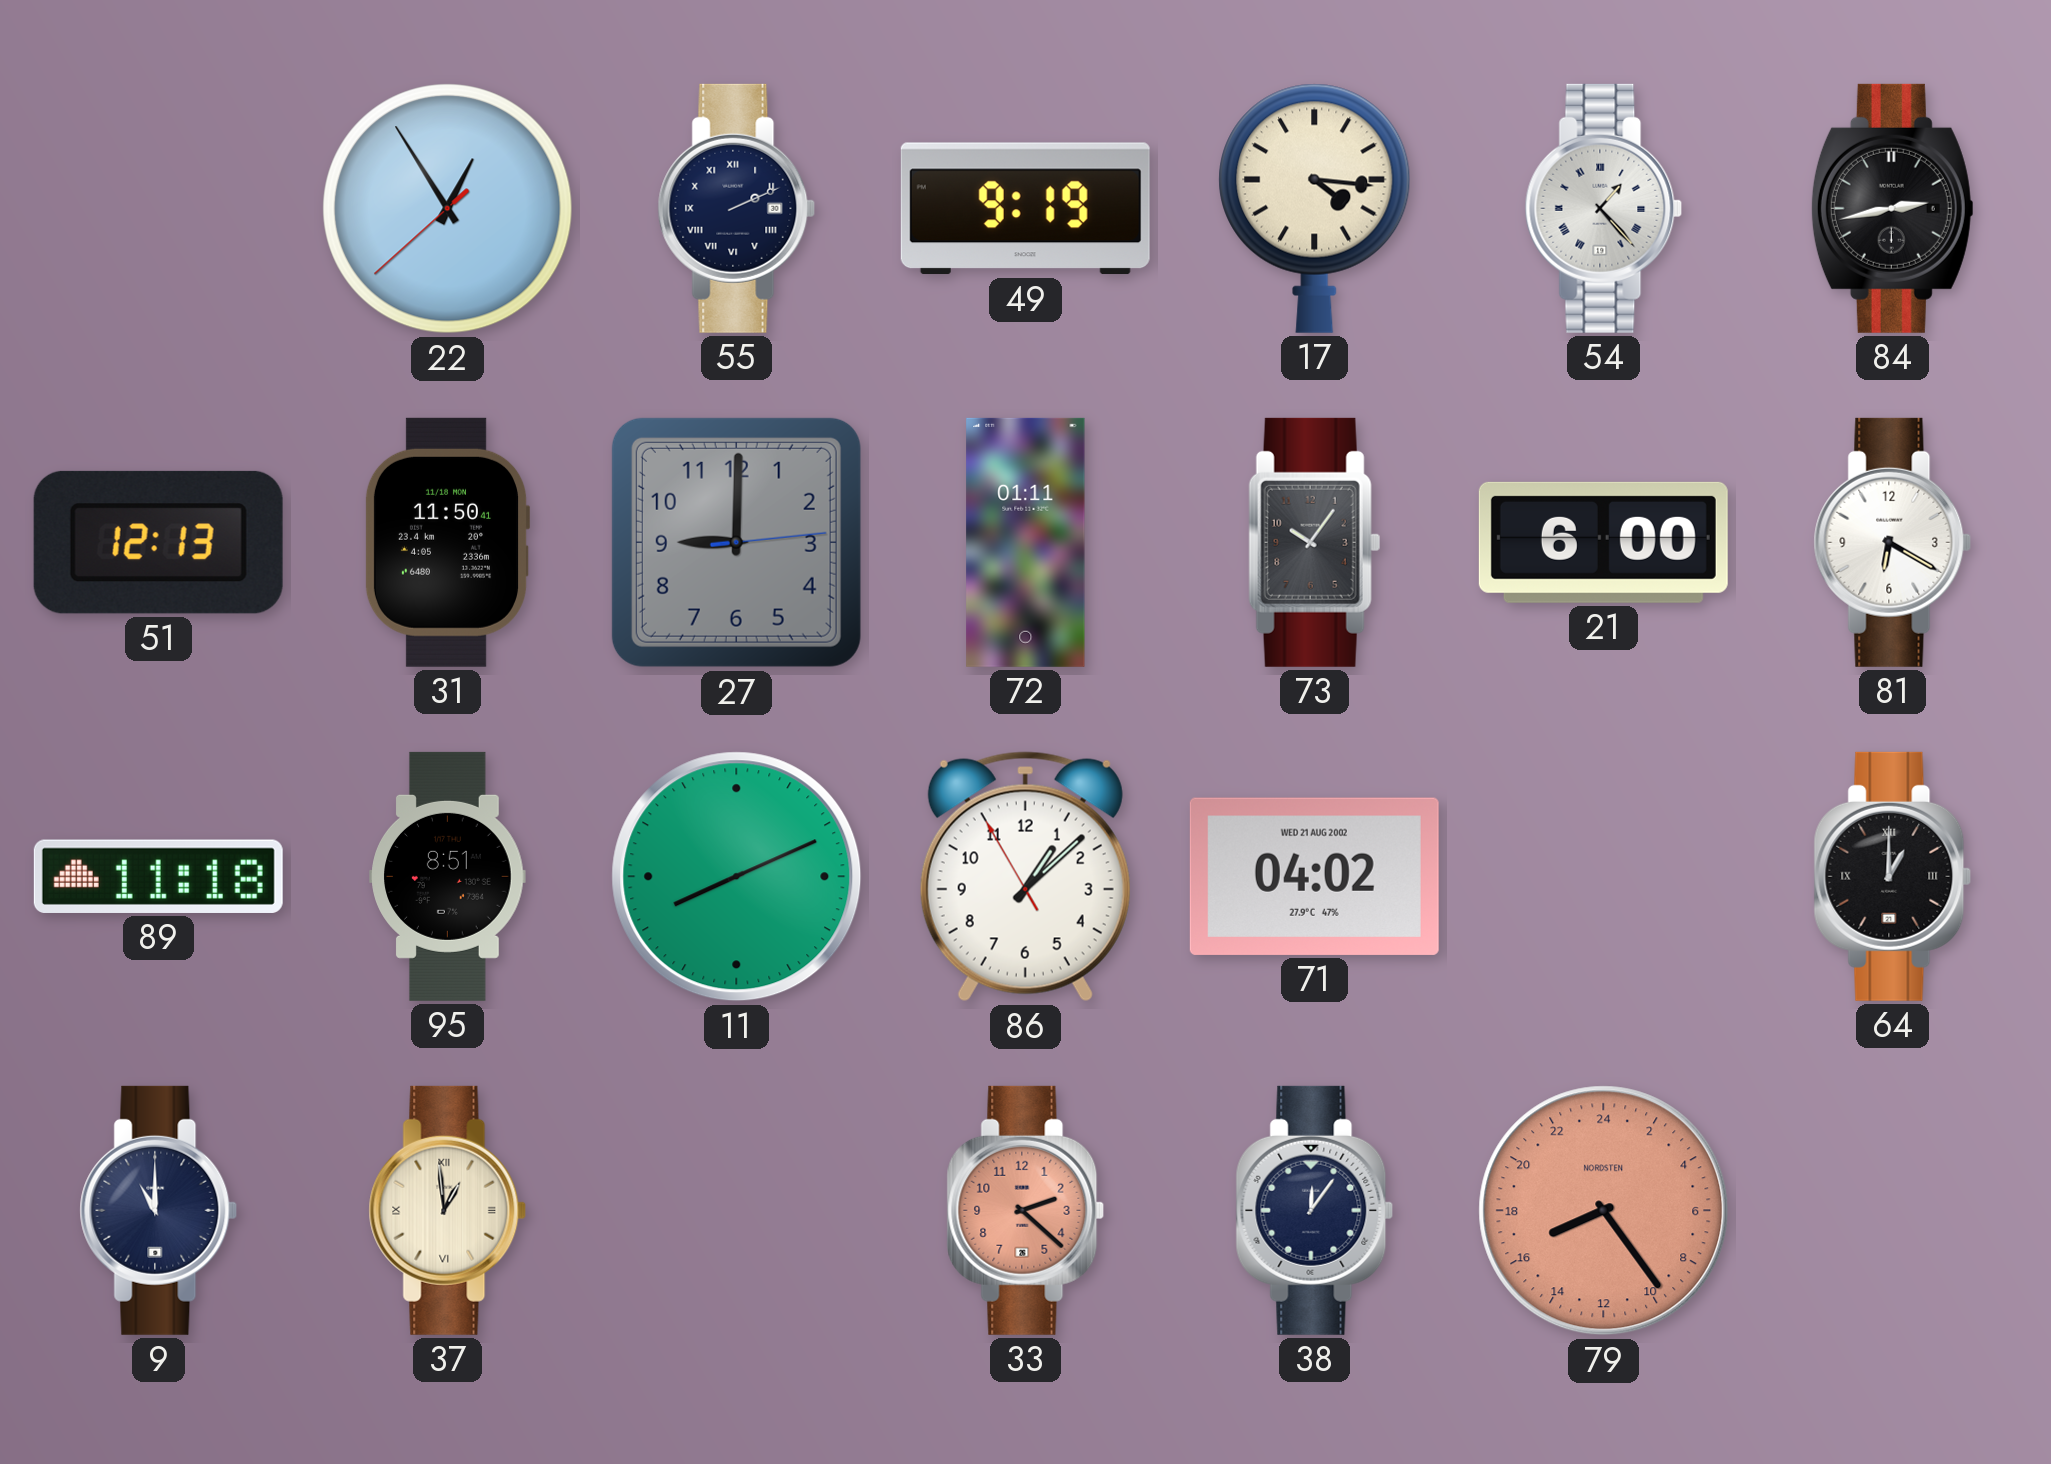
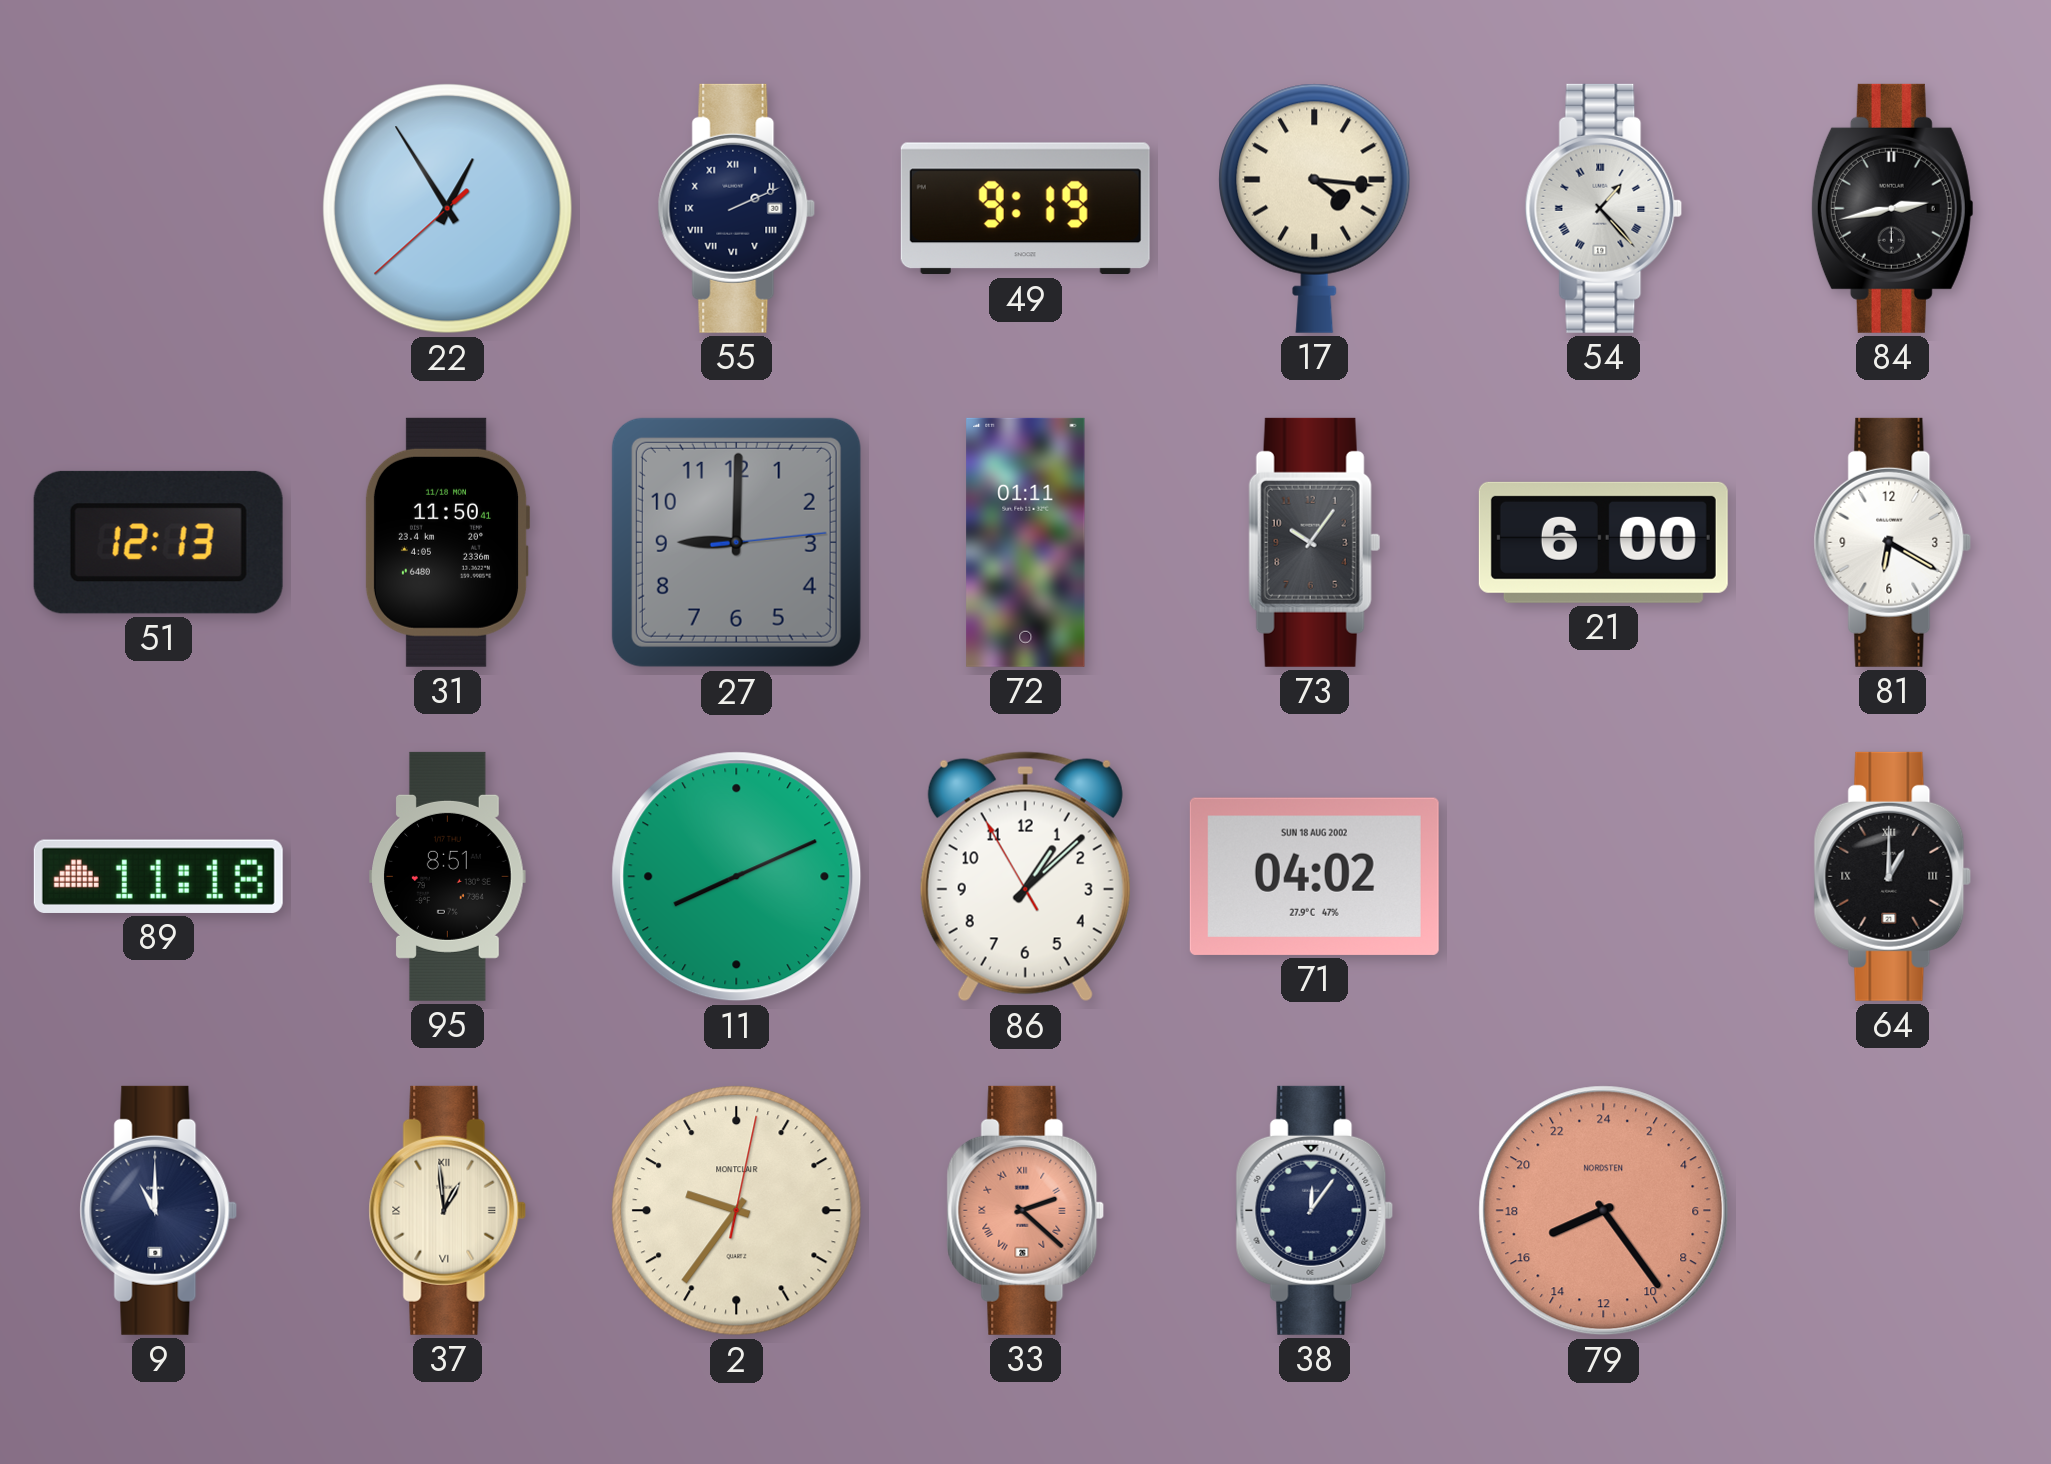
71 date: WED 21 AUG 2002 -> SUN 18 AUG 2002
2: none -> 9:36
33 numerals: Arabic -> Roman
